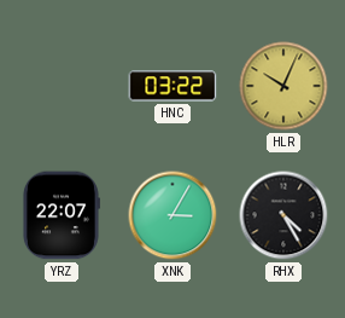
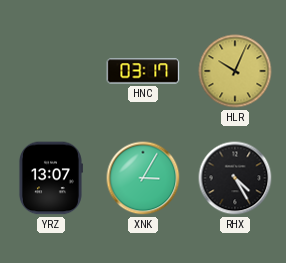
HNC: 03:22 -> 03:17
YRZ: 22:07 -> 13:07
